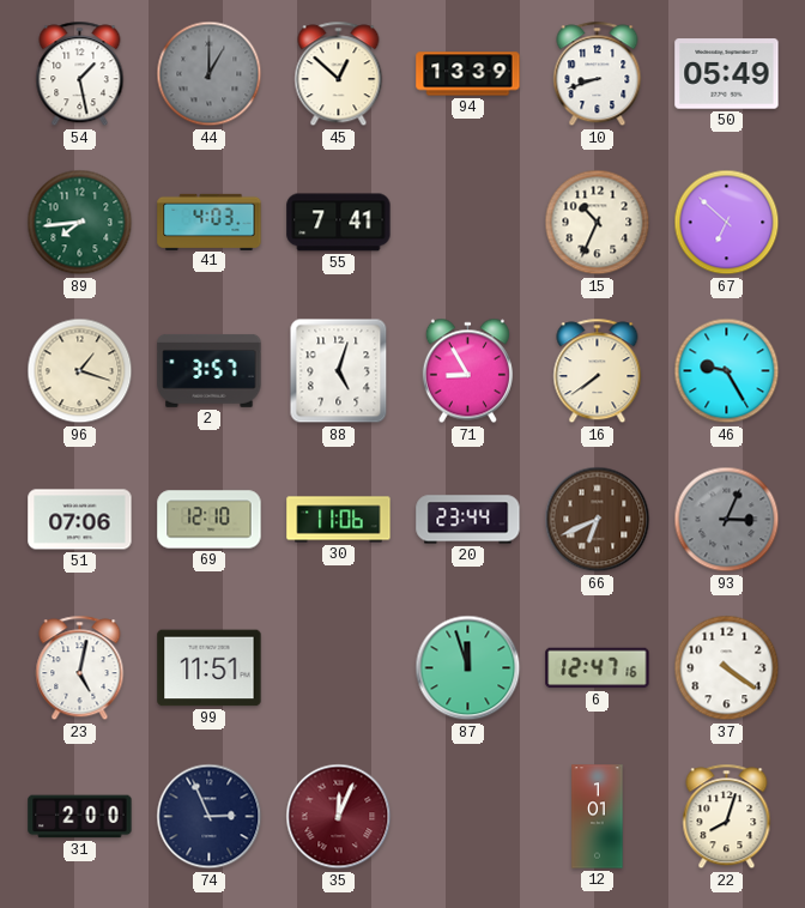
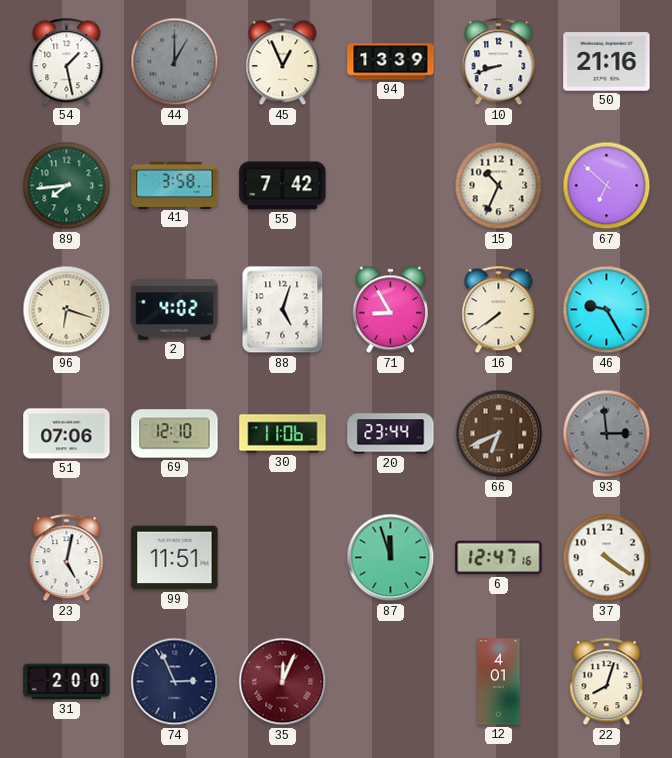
45: 12:52 -> 12:56
50: 05:49 -> 21:16
41: 4:03 -> 3:58
55: 7:41 -> 7:42
96: 1:18 -> 6:18
2: 3:57 -> 4:02
93: 3:04 -> 2:59
12: 1:01 -> 4:01
